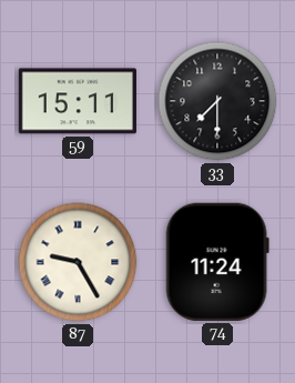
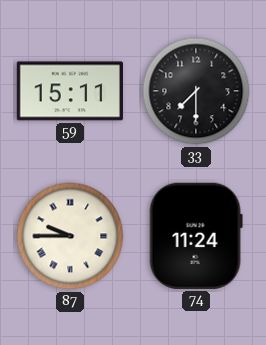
87: 9:25 -> 9:45
